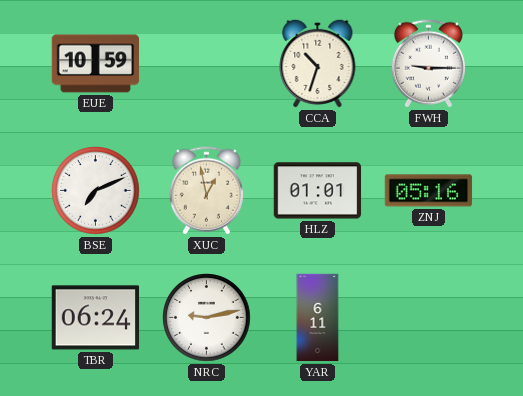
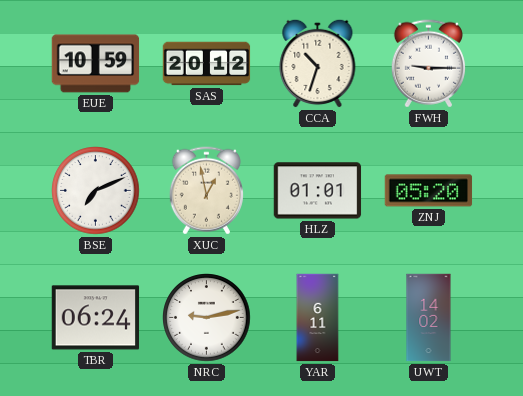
SAS: none -> 20:12
ZNJ: 05:16 -> 05:20
UWT: none -> 14:02
